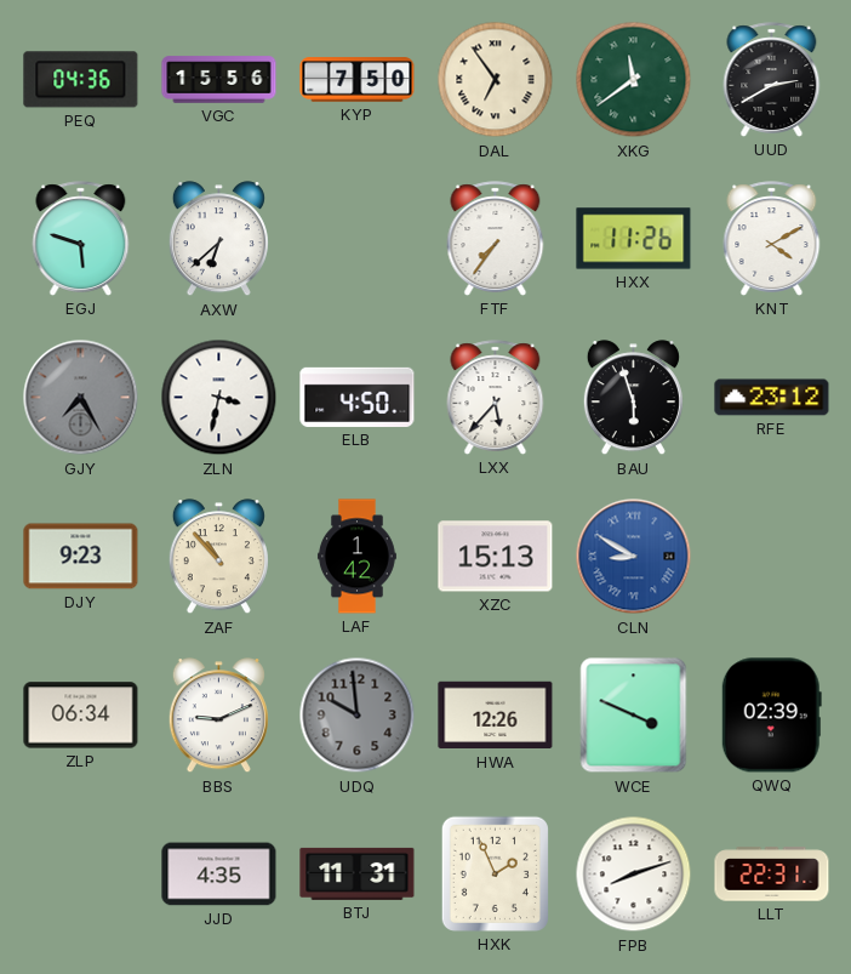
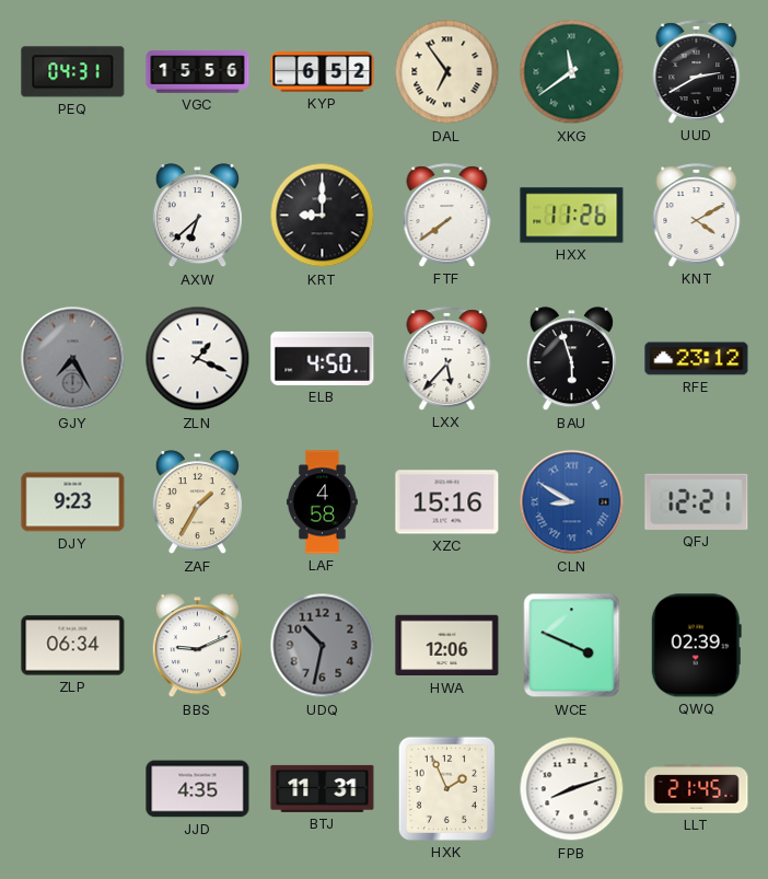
PEQ: 04:36 -> 04:31
KYP: 7:50 -> 6:52
EGJ: 5:48 -> none
KRT: none -> 9:00
FTF: 7:36 -> 7:39
ZLN: 3:32 -> 1:19
ZAF: 10:53 -> 1:35
LAF: 1:42 -> 4:58
XZC: 15:13 -> 15:16
QFJ: none -> 12:21
UDQ: 9:59 -> 10:32
HWA: 12:26 -> 12:06
LLT: 22:31 -> 21:45
